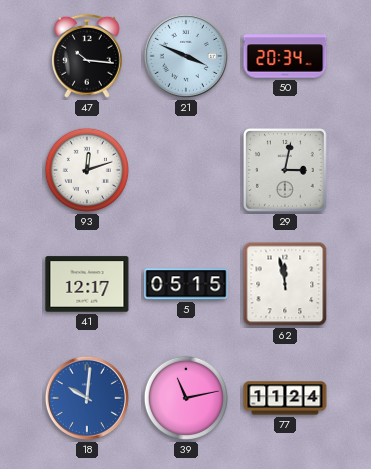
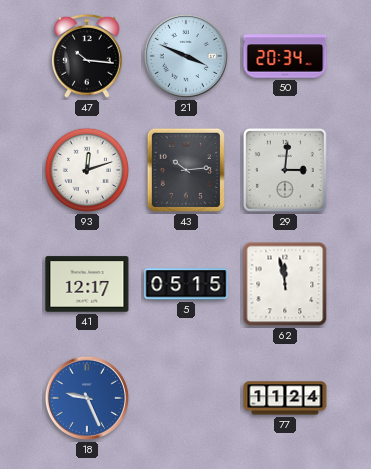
43: none -> 10:14
29: 3:02 -> 3:01
18: 10:01 -> 9:26
39: 11:13 -> none
